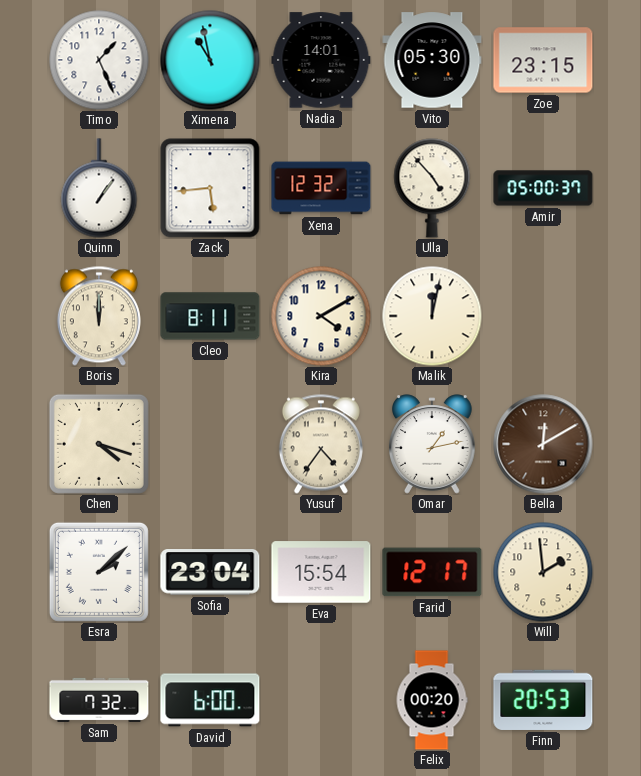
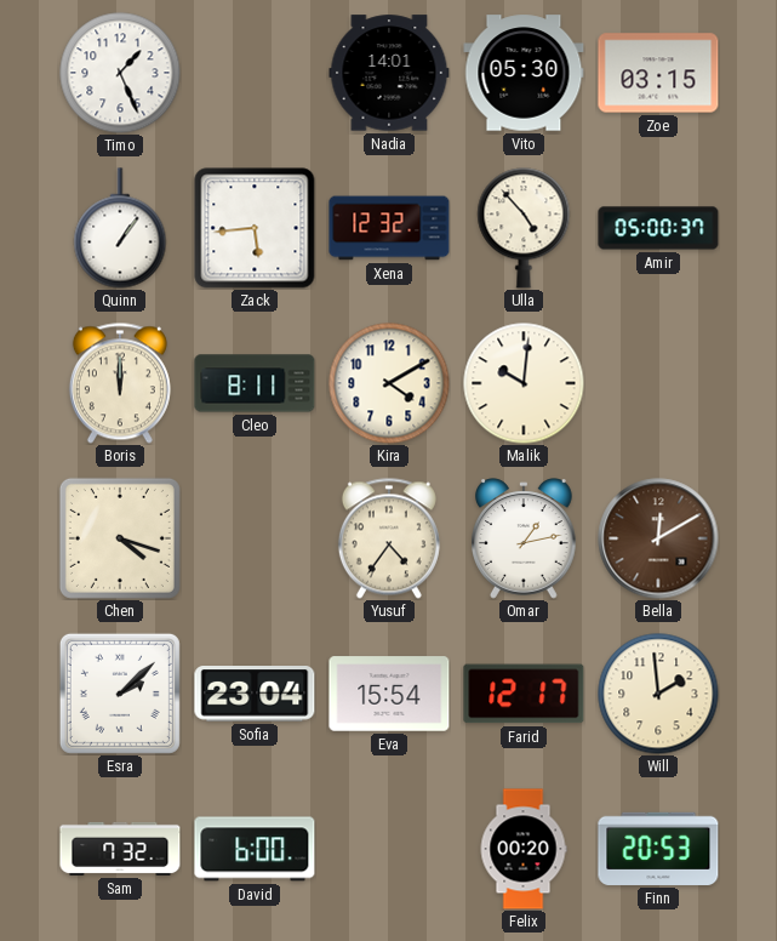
Ximena: 10:58 -> none
Zoe: 23:15 -> 03:15
Malik: 12:02 -> 10:01
